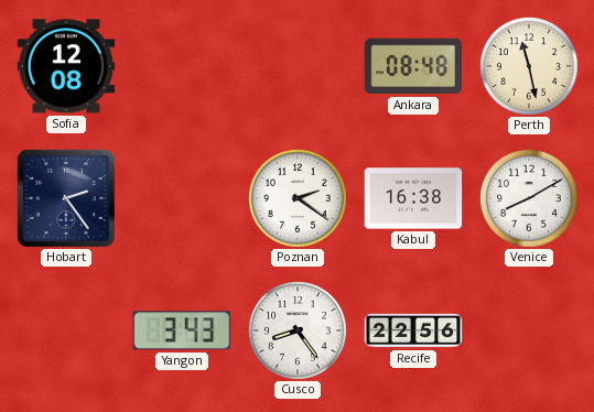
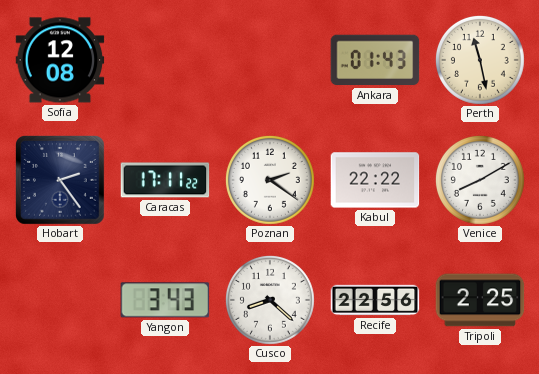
Ankara: 08:48 -> 01:43
Caracas: none -> 17:11
Kabul: 16:38 -> 22:22
Cusco: 8:24 -> 8:22
Tripoli: none -> 2:25
